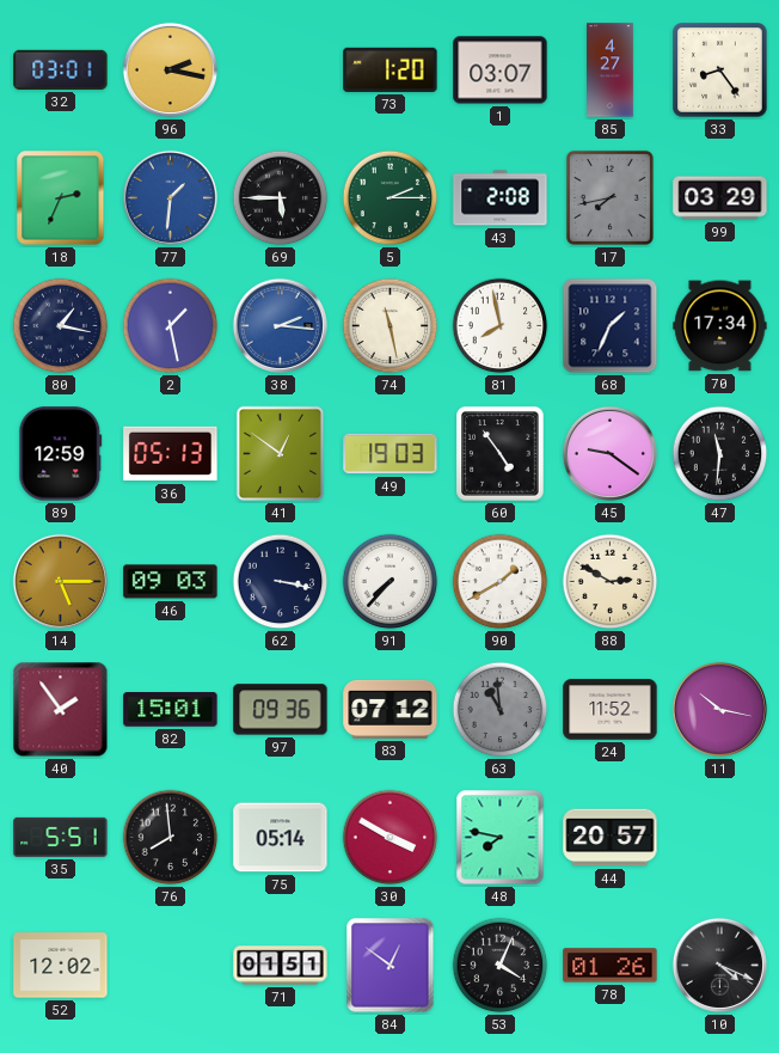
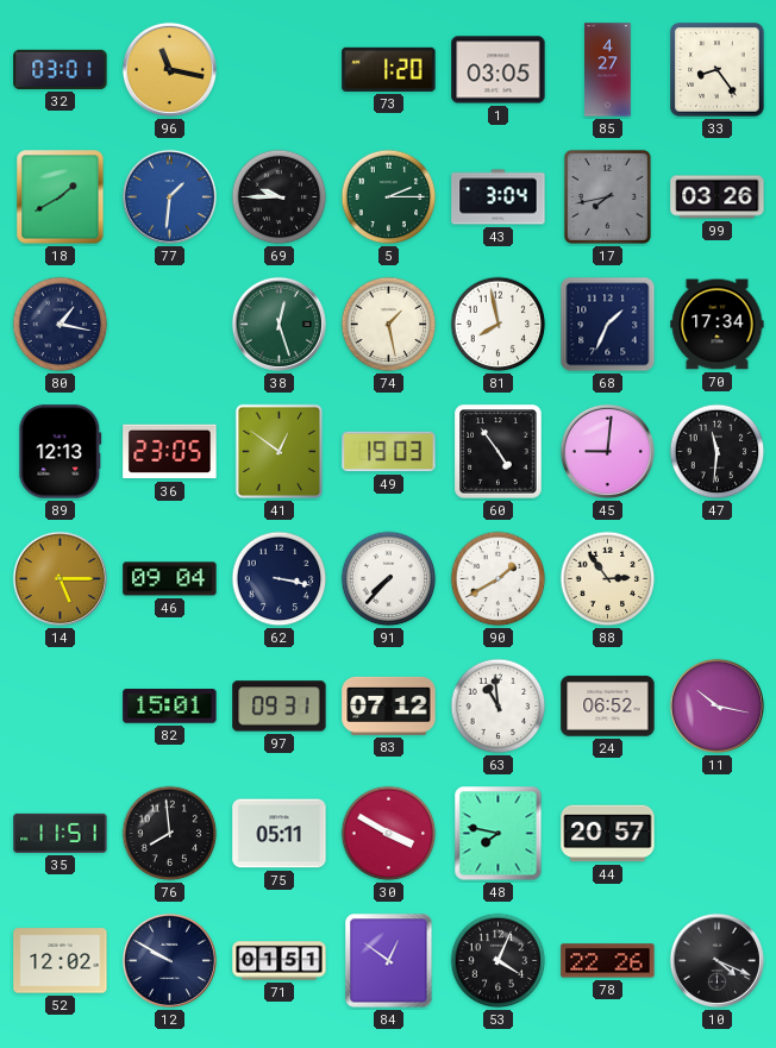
96: 2:17 -> 11:17
1: 03:07 -> 03:05
18: 2:34 -> 1:40
69: 5:45 -> 9:45
43: 2:08 -> 3:04
99: 03:29 -> 03:26
2: 1:28 -> none
38: 2:16 -> 12:27
38 dial: blue -> green
74: 11:28 -> 1:28
89: 12:59 -> 12:13
36: 05:13 -> 23:05
45: 9:21 -> 9:01
46: 09:03 -> 09:04
88: 2:50 -> 2:54
40: 1:54 -> none
97: 09:36 -> 09:31
63 dial: grey -> white
24: 11:52 -> 06:52
35: 5:51 -> 11:51
75: 05:14 -> 05:11
12: none -> 9:50
78: 01:26 -> 22:26
